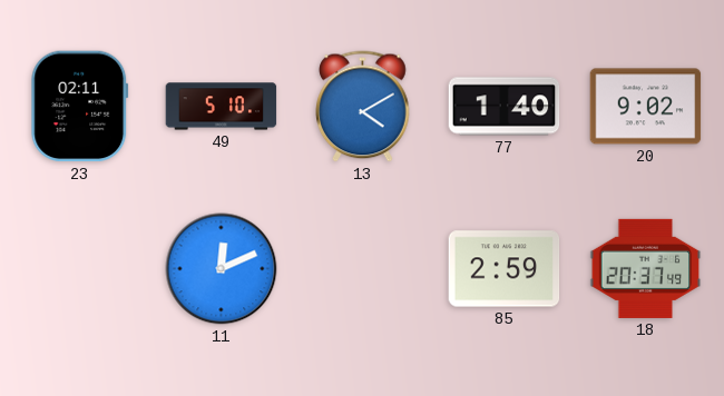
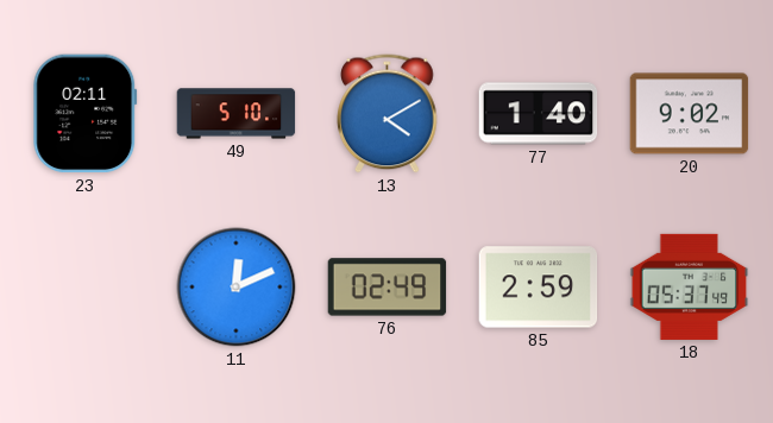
76: none -> 02:49
18: 20:37 -> 05:37
